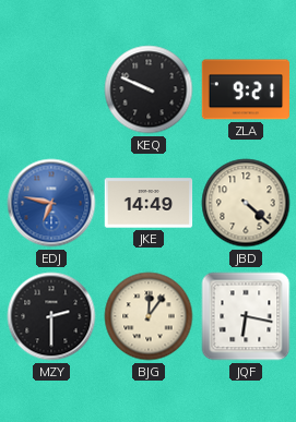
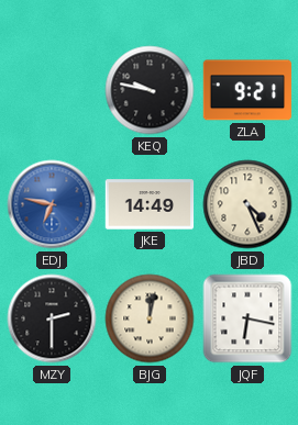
KEQ: 9:49 -> 9:47
JBD: 4:22 -> 4:26
BJG: 12:06 -> 12:02
